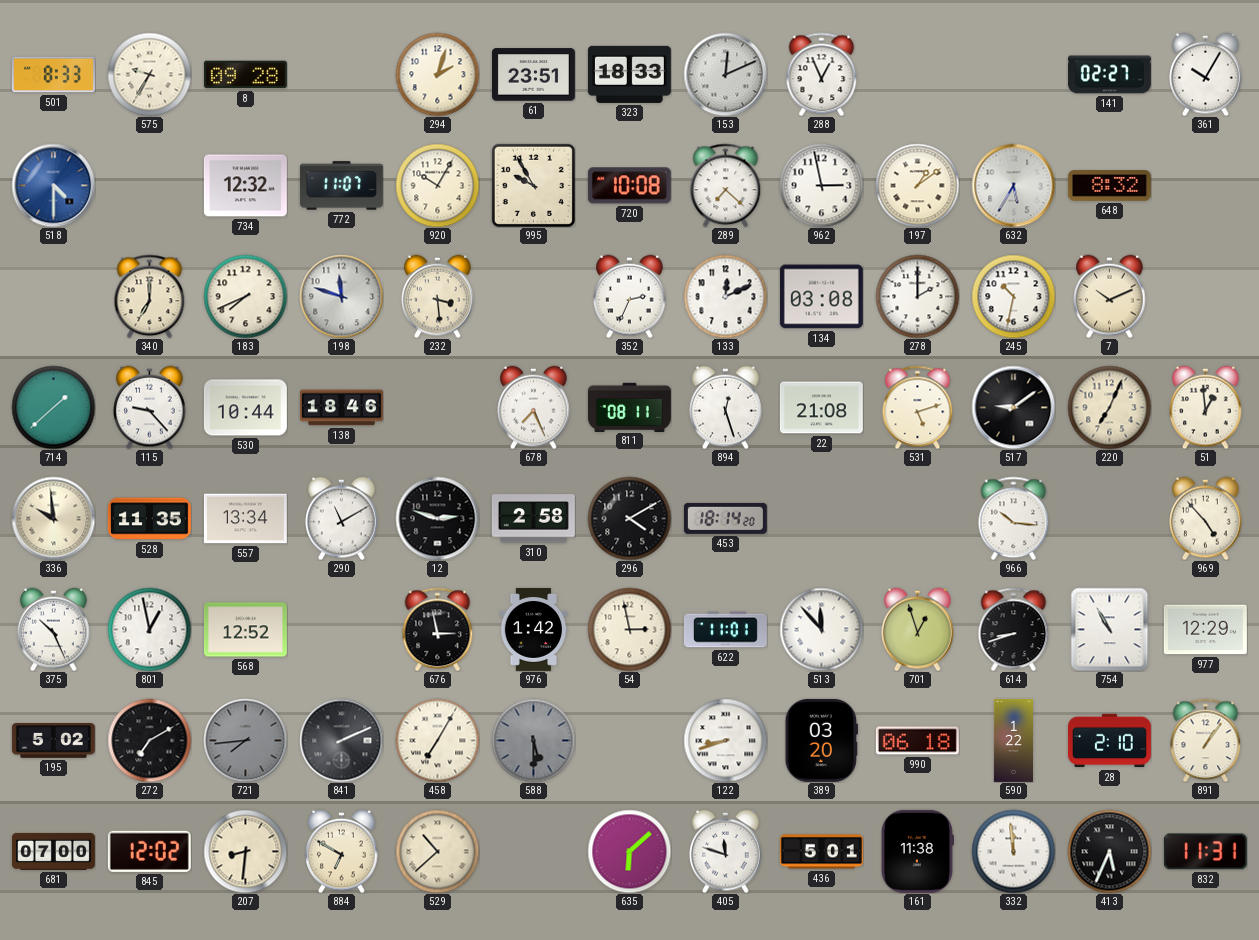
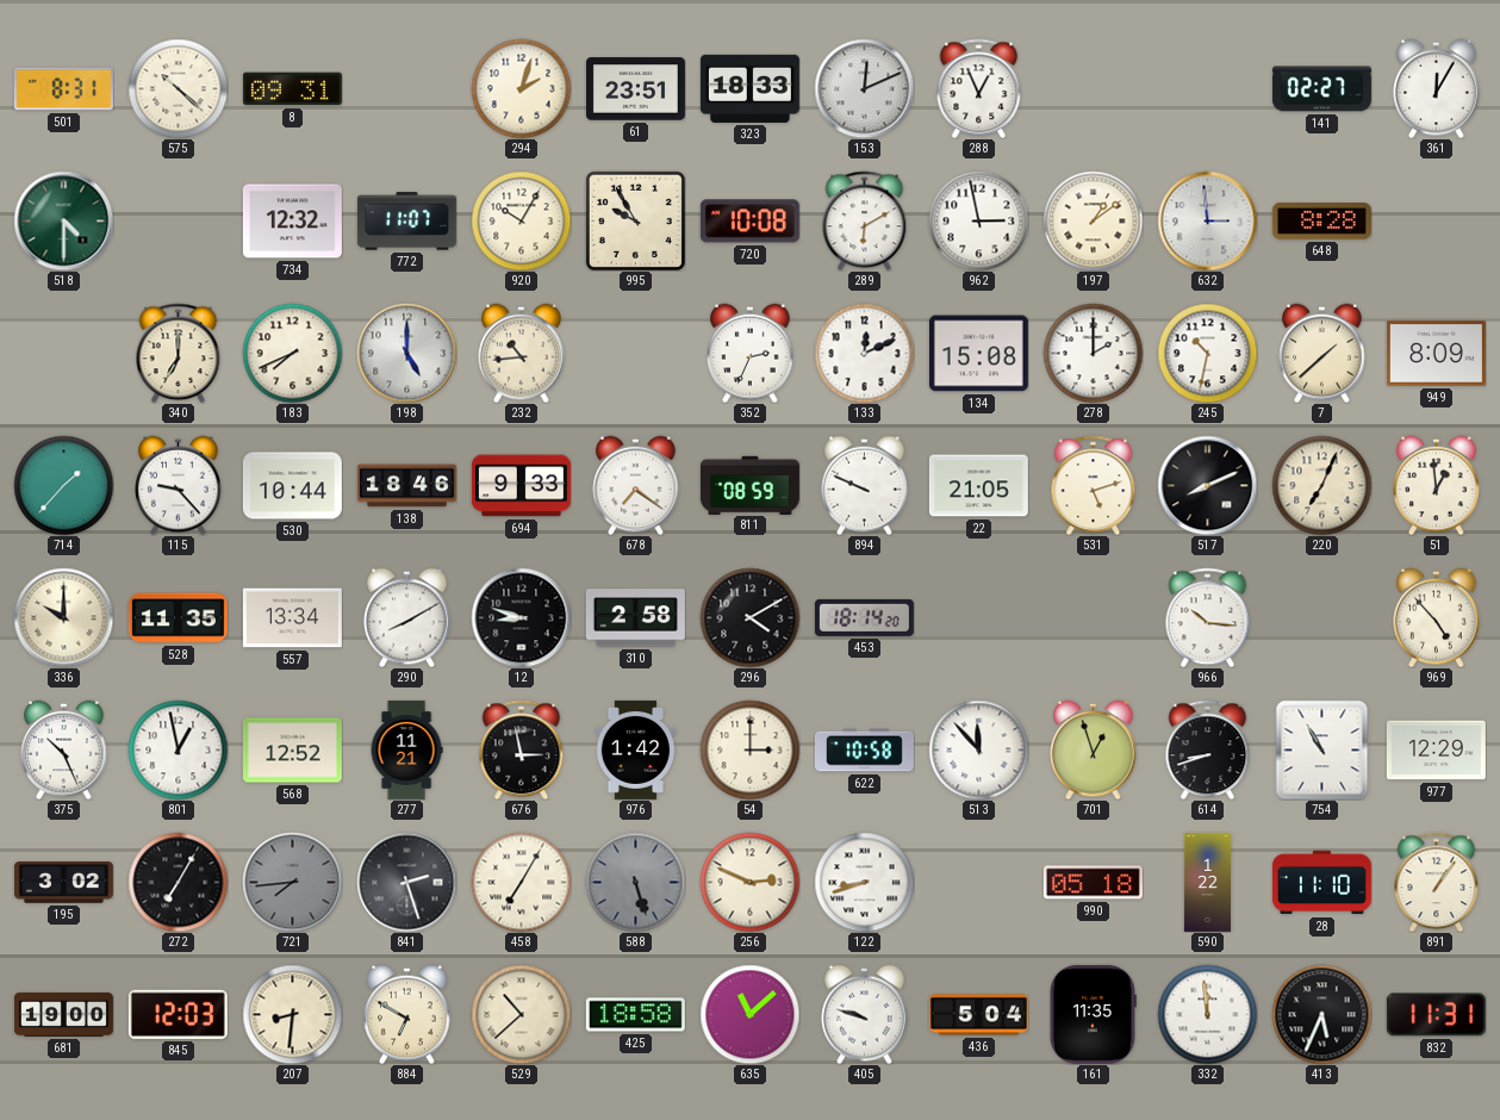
501: 8:33 -> 8:31
575: 9:35 -> 10:22
8: 09:28 -> 09:31
361: 10:05 -> 12:05
518 dial: blue -> green
289: 7:22 -> 6:10
632: 5:35 -> 2:59
648: 8:32 -> 8:28
198: 11:48 -> 5:00
232: 3:29 -> 10:44
134: 03:08 -> 15:08
7: 10:11 -> 1:38
949: none -> 8:09
714: 1:38 -> 1:37
694: none -> 9:33
678: 7:26 -> 7:21
811: 08:11 -> 08:59
894: 12:27 -> 9:49
22: 21:08 -> 21:05
517: 9:09 -> 8:11
336: 9:59 -> 10:00
290: 11:10 -> 8:10
12: 2:48 -> 8:48
277: none -> 11:21
54: 2:58 -> 3:00
622: 11:01 -> 10:58
195: 5:02 -> 3:02
272: 7:10 -> 7:05
841: 2:11 -> 2:27
588: 5:30 -> 5:27
256: none -> 2:49
389: 03:20 -> none
990: 06:18 -> 05:18
28: 2:10 -> 11:10
681: 07:00 -> 19:00
845: 12:02 -> 12:03
425: none -> 18:58
635: 6:08 -> 11:08
405: 11:48 -> 9:48
436: 5:01 -> 5:04
161: 11:38 -> 11:35
